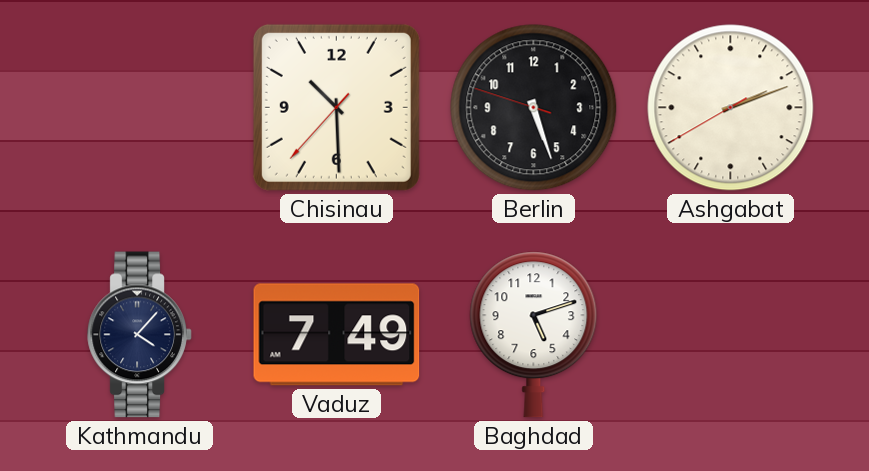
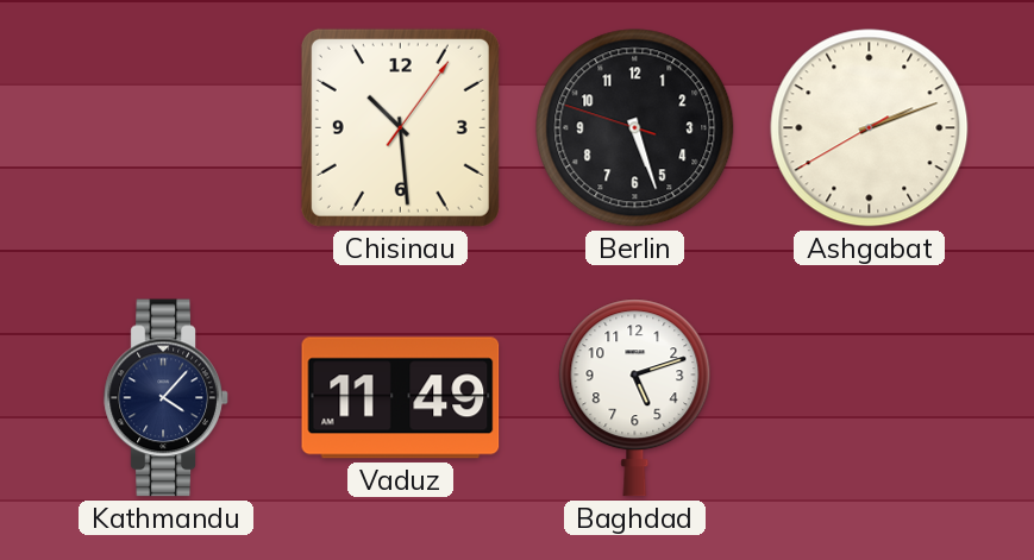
Chisinau: 10:29:37 -> 10:29:06
Vaduz: 7:49 -> 11:49
